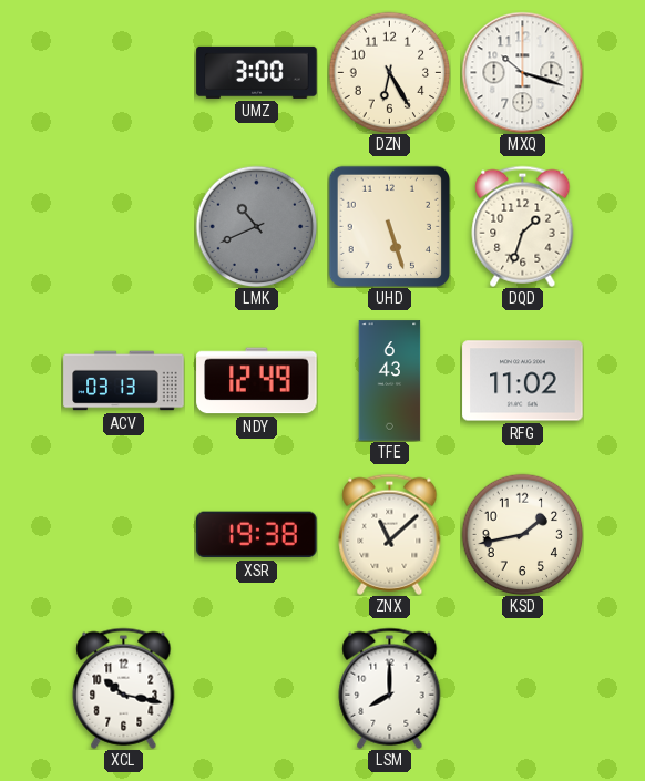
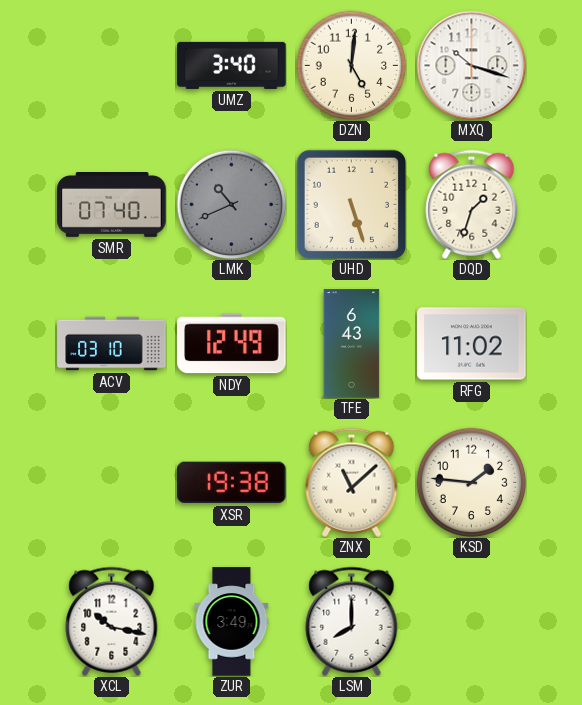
UMZ: 3:00 -> 3:40
DZN: 6:25 -> 5:01
SMR: none -> 07:40
ACV: 03:13 -> 03:10
KSD: 1:43 -> 1:46
ZUR: none -> 3:49
